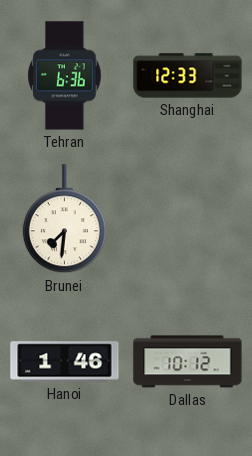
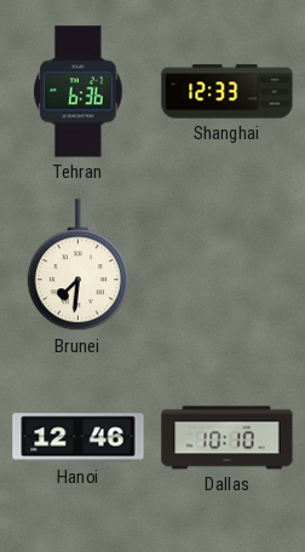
Hanoi: 1:46 -> 12:46
Dallas: 10:12 -> 10:10
